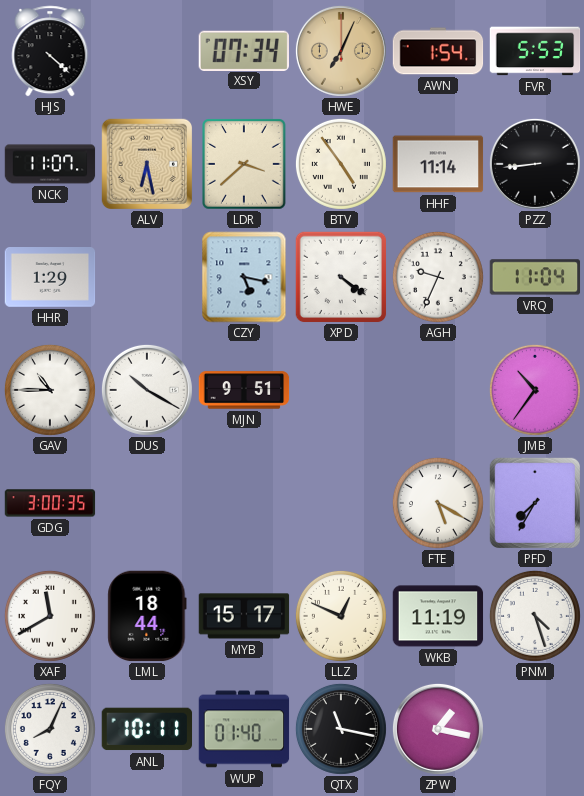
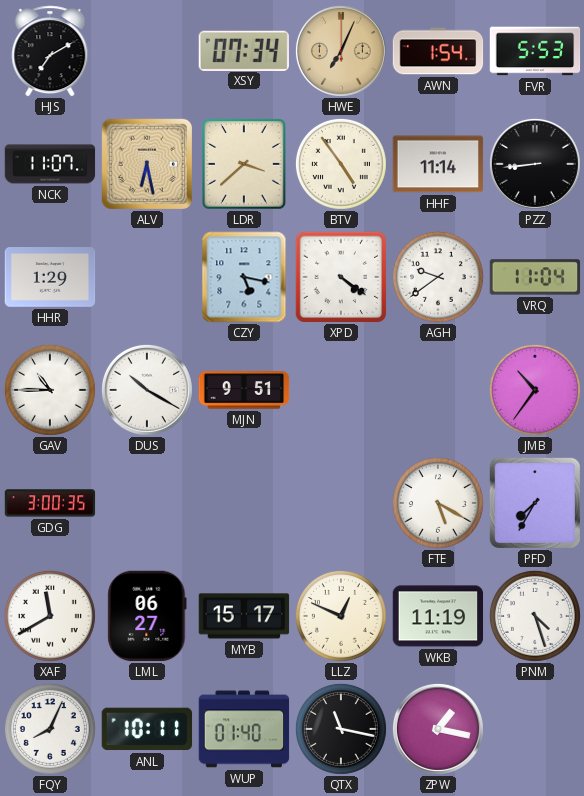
HJS: 4:22 -> 7:10
AGH: 9:34 -> 9:39
LML: 18:44 -> 06:27
